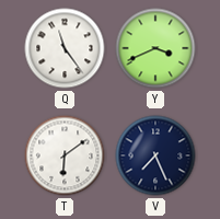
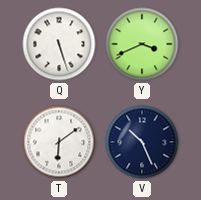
Q: 11:24 -> 5:27
V: 7:26 -> 10:26
